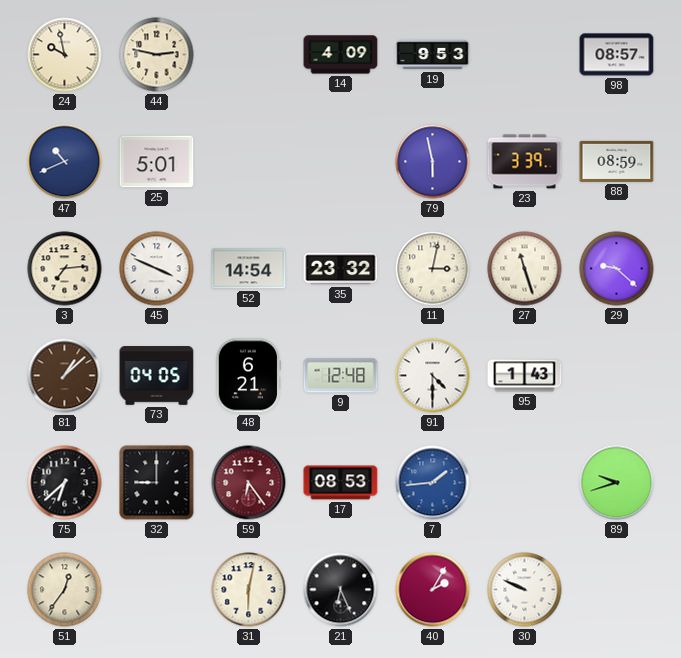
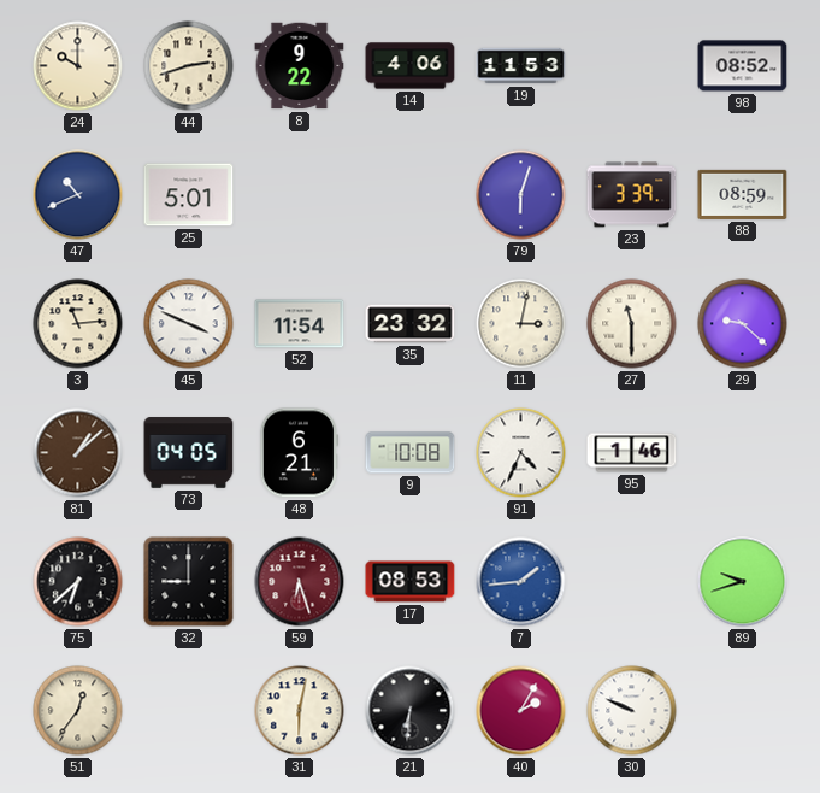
24: 9:58 -> 10:00
44: 2:47 -> 2:42
8: none -> 9:22
14: 4:09 -> 4:06
19: 9:53 -> 11:53
98: 08:57 -> 08:52
79: 5:58 -> 6:03
3: 7:14 -> 11:14
52: 14:54 -> 11:54
27: 11:27 -> 11:30
9: 12:48 -> 10:08
91: 4:30 -> 4:34
95: 1:43 -> 1:46
59: 6:24 -> 6:27
21: 6:26 -> 6:31
